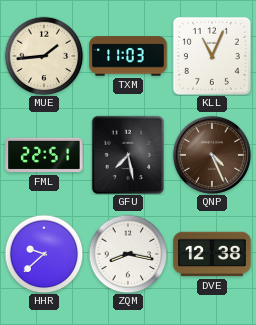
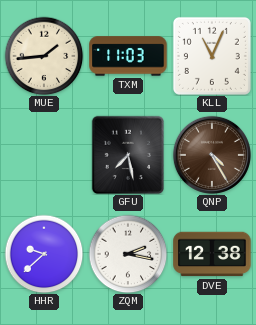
FML: 22:51 -> none
QNP: 4:26 -> 4:25
ZQM: 8:17 -> 2:17
